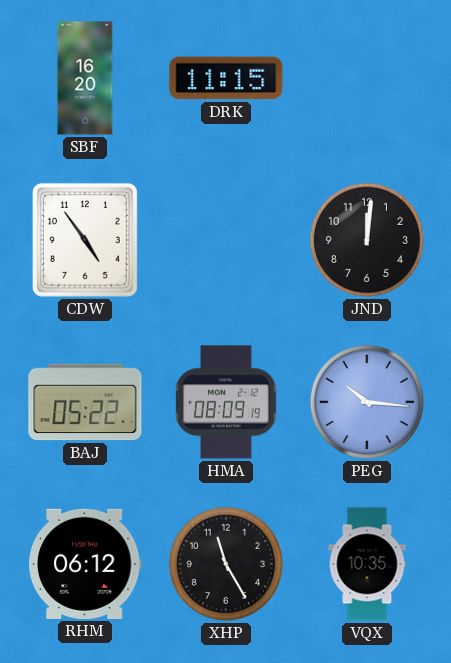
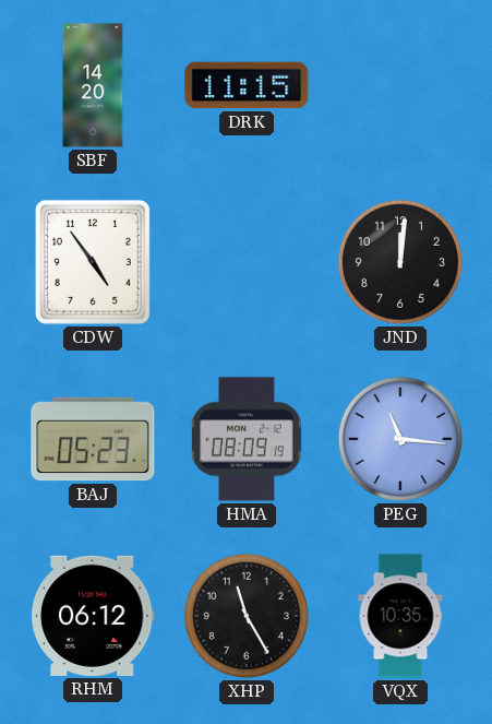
SBF: 16:20 -> 14:20
BAJ: 05:22 -> 05:23
PEG: 10:16 -> 11:16
